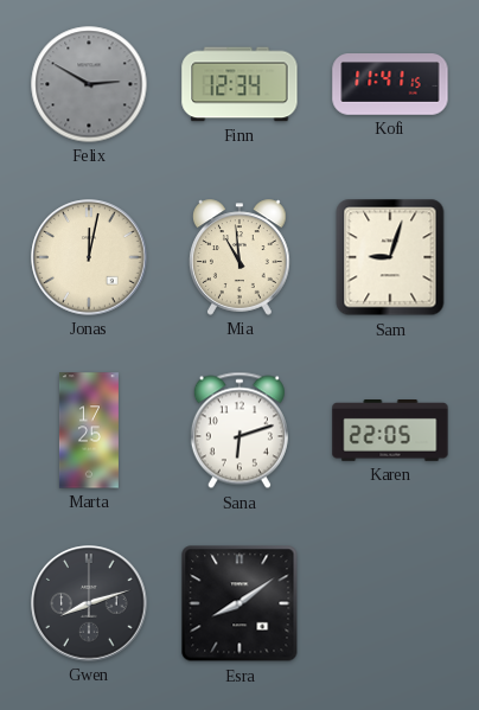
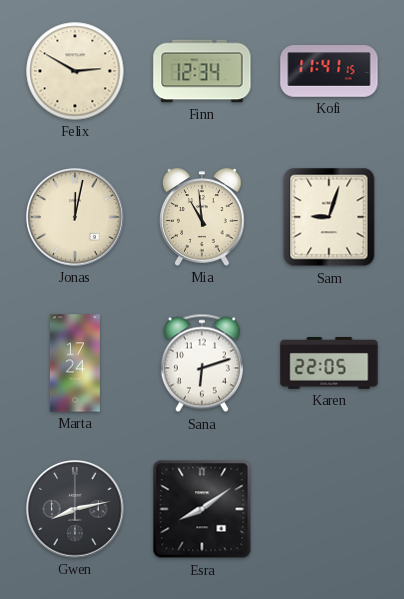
Felix dial: grey -> cream
Marta: 17:25 -> 17:24
Gwen: 8:12 -> 8:13
